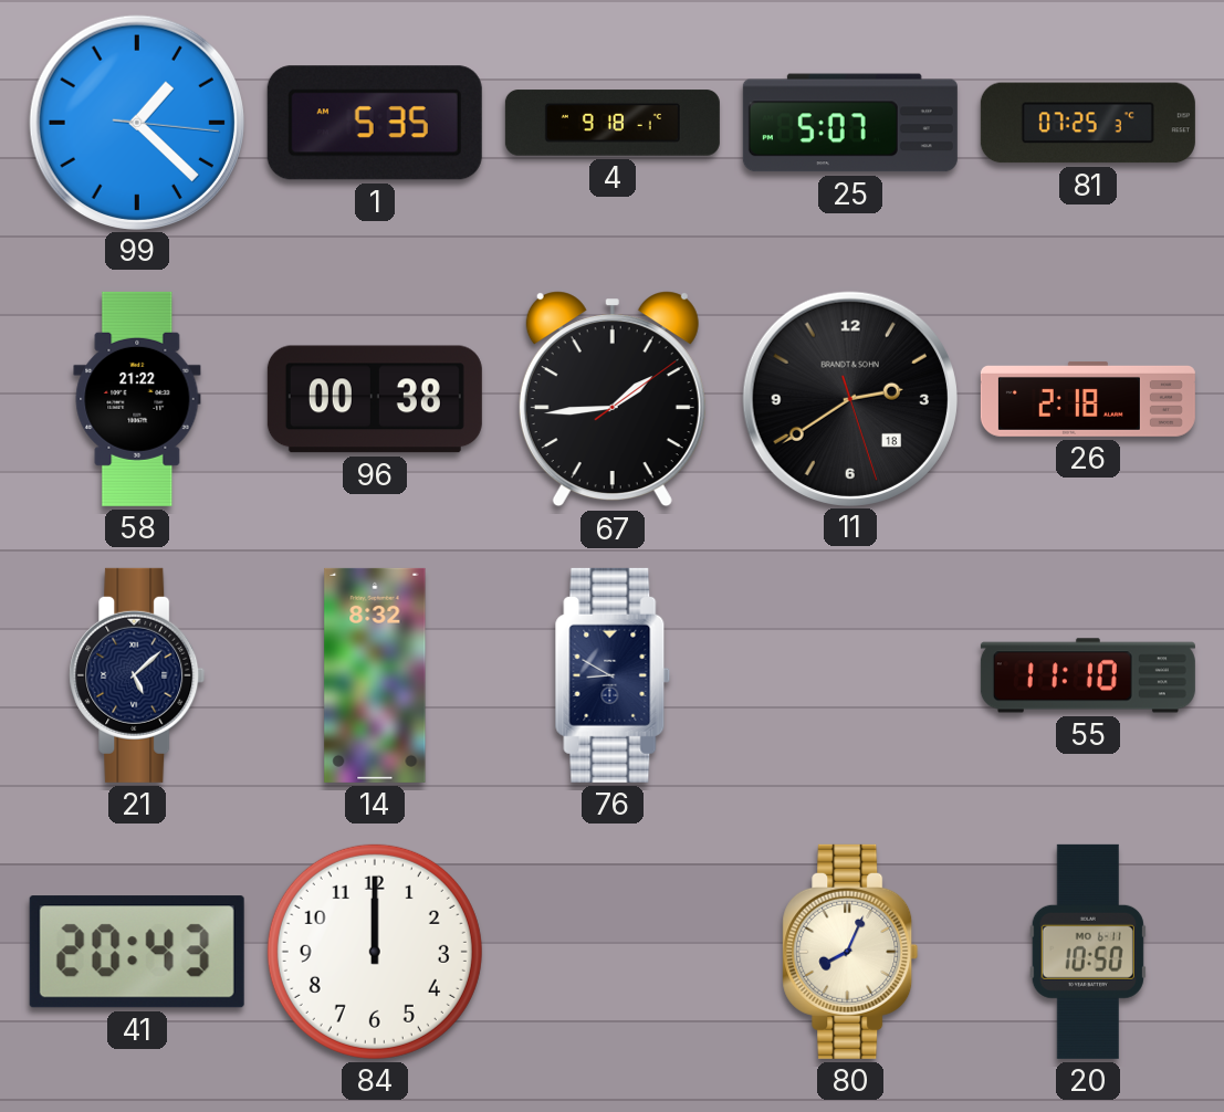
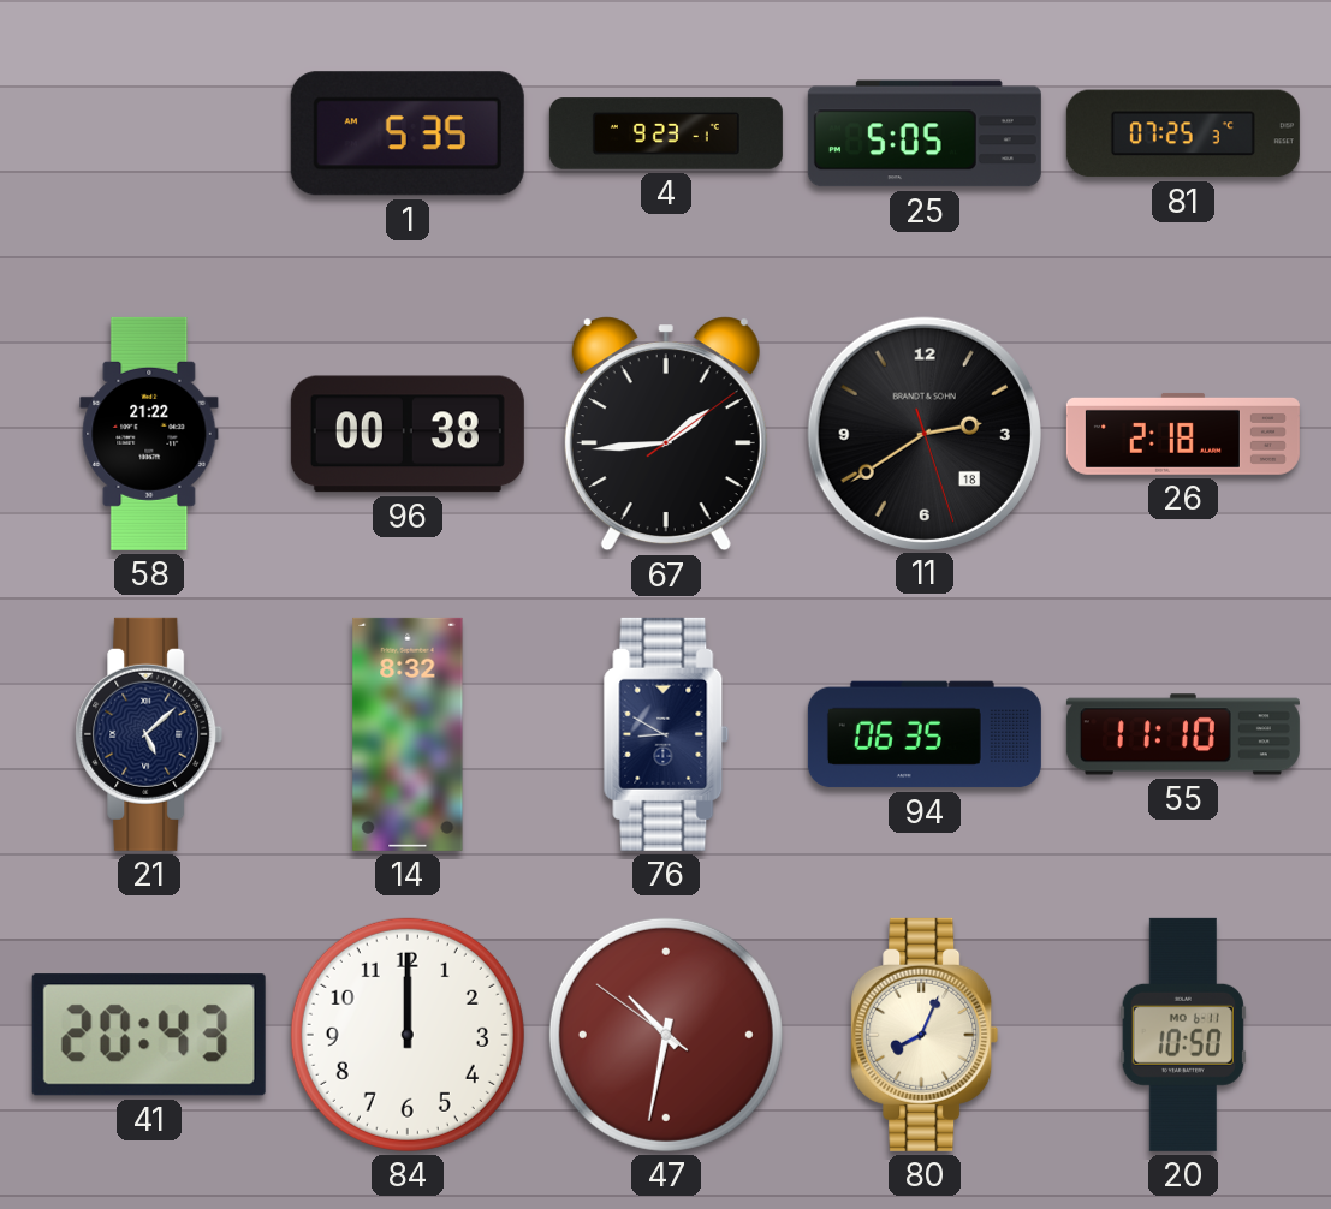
99: 1:22 -> none
4: 9:18 -> 9:23
25: 5:07 -> 5:05
94: none -> 06:35
47: none -> 10:31
